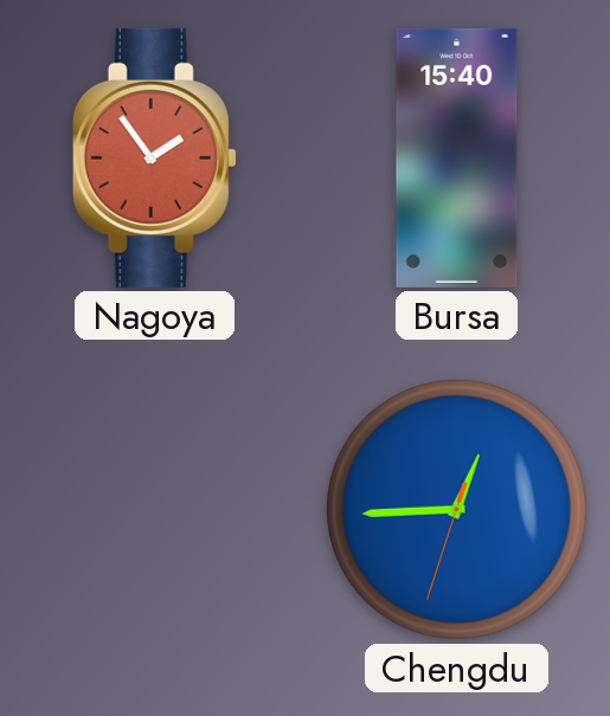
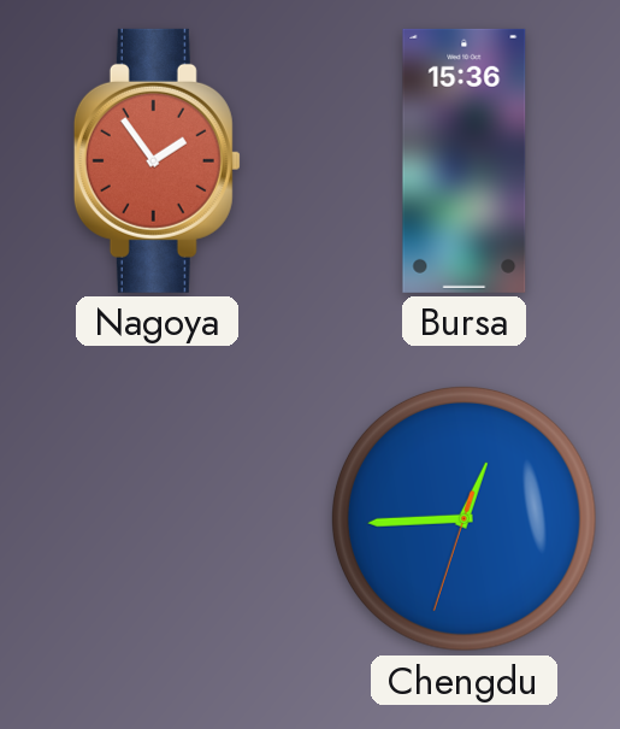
Bursa: 15:40 -> 15:36
